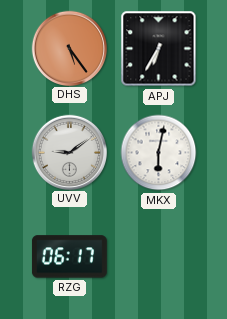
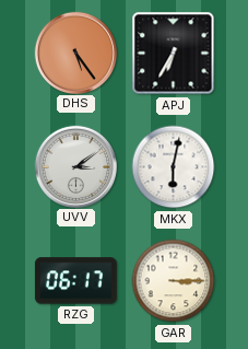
UVV: 9:09 -> 3:09
GAR: none -> 3:15
